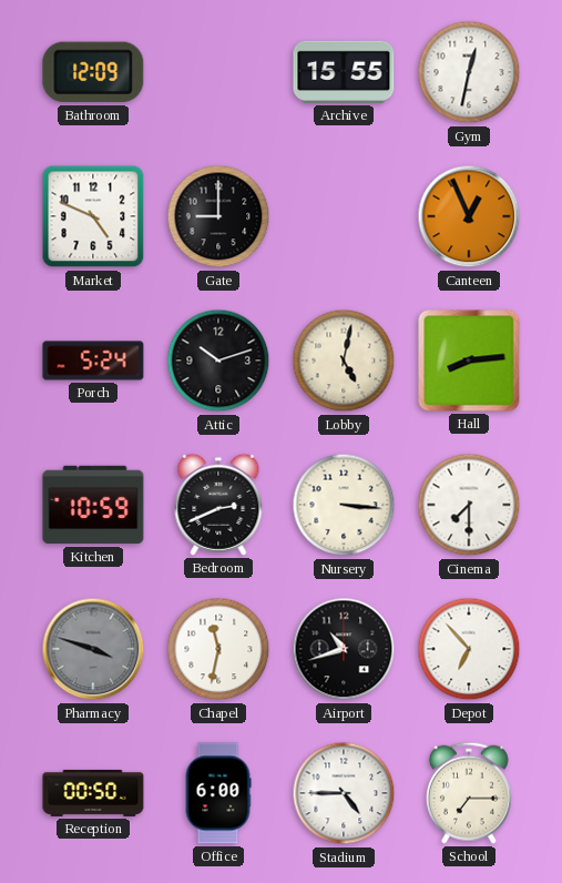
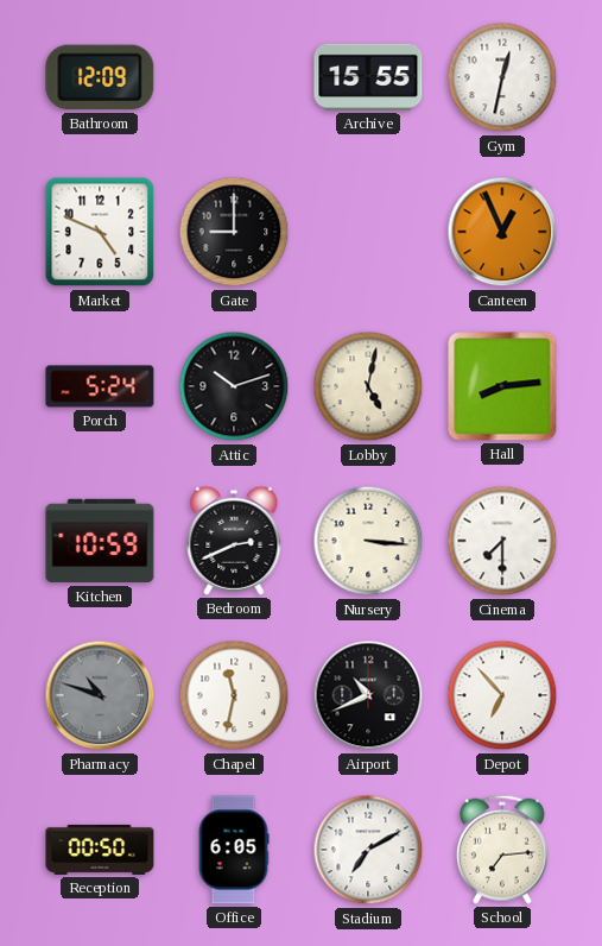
Pharmacy: 3:48 -> 10:48
Airport: 10:42 -> 10:41
Office: 6:00 -> 6:05
Stadium: 4:45 -> 7:10
School: 7:15 -> 7:14
